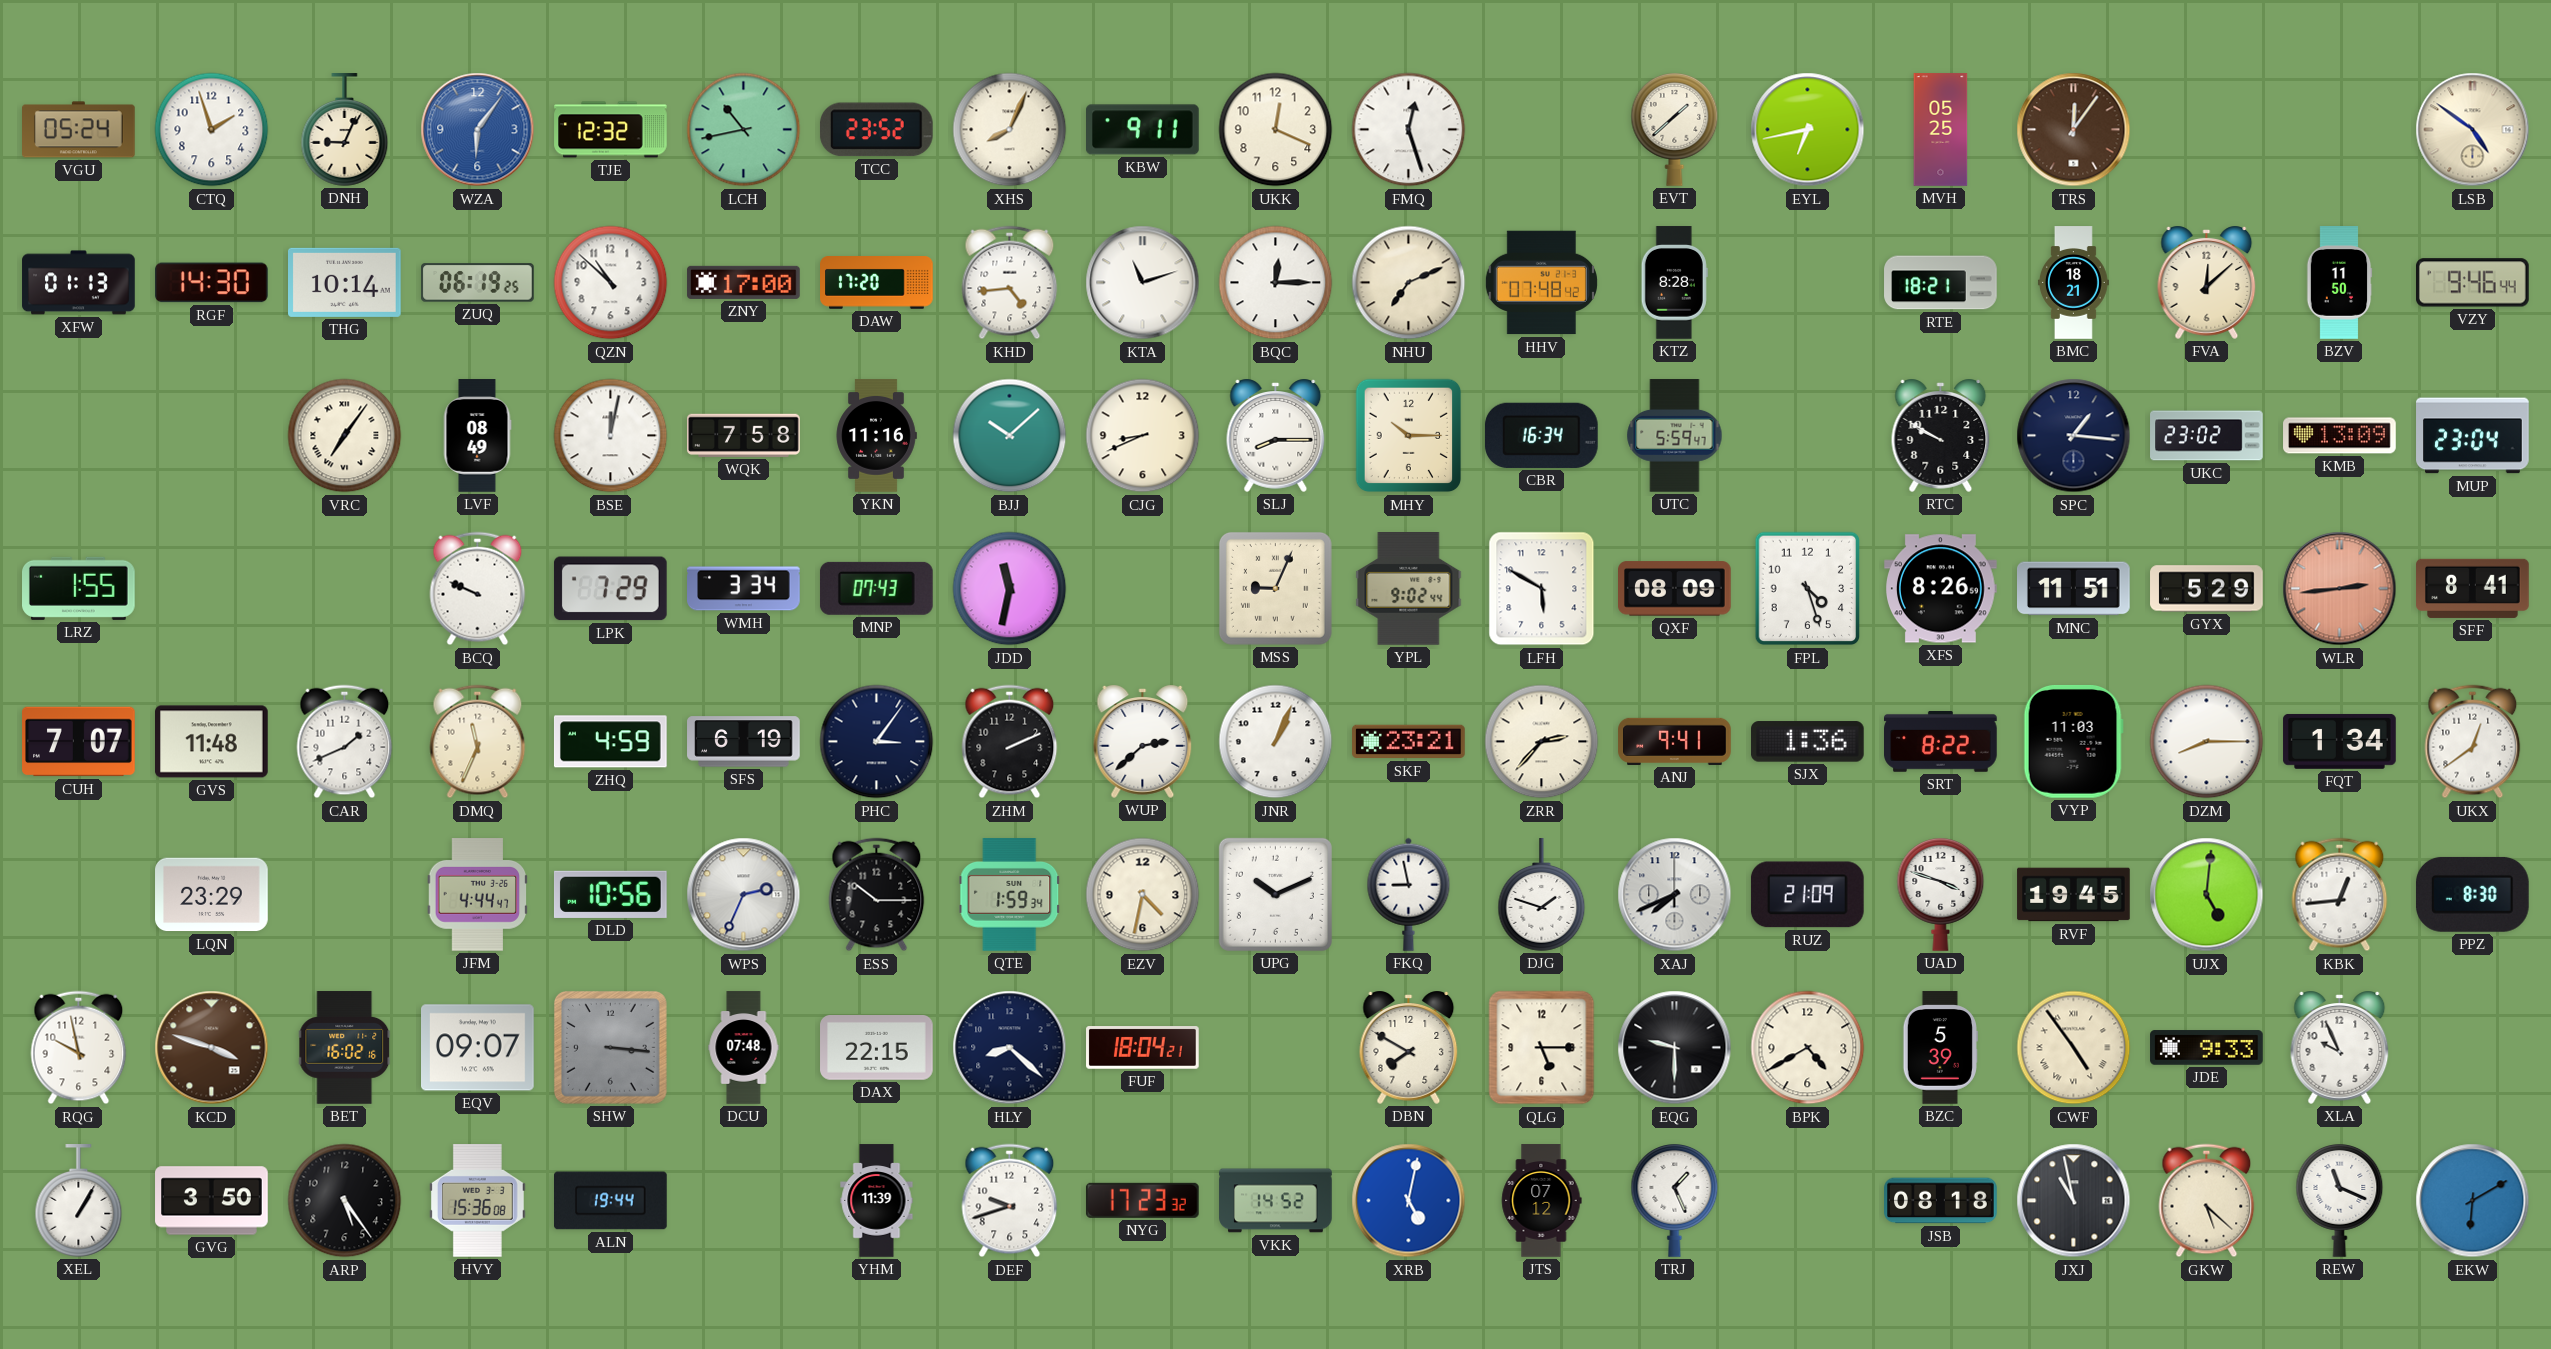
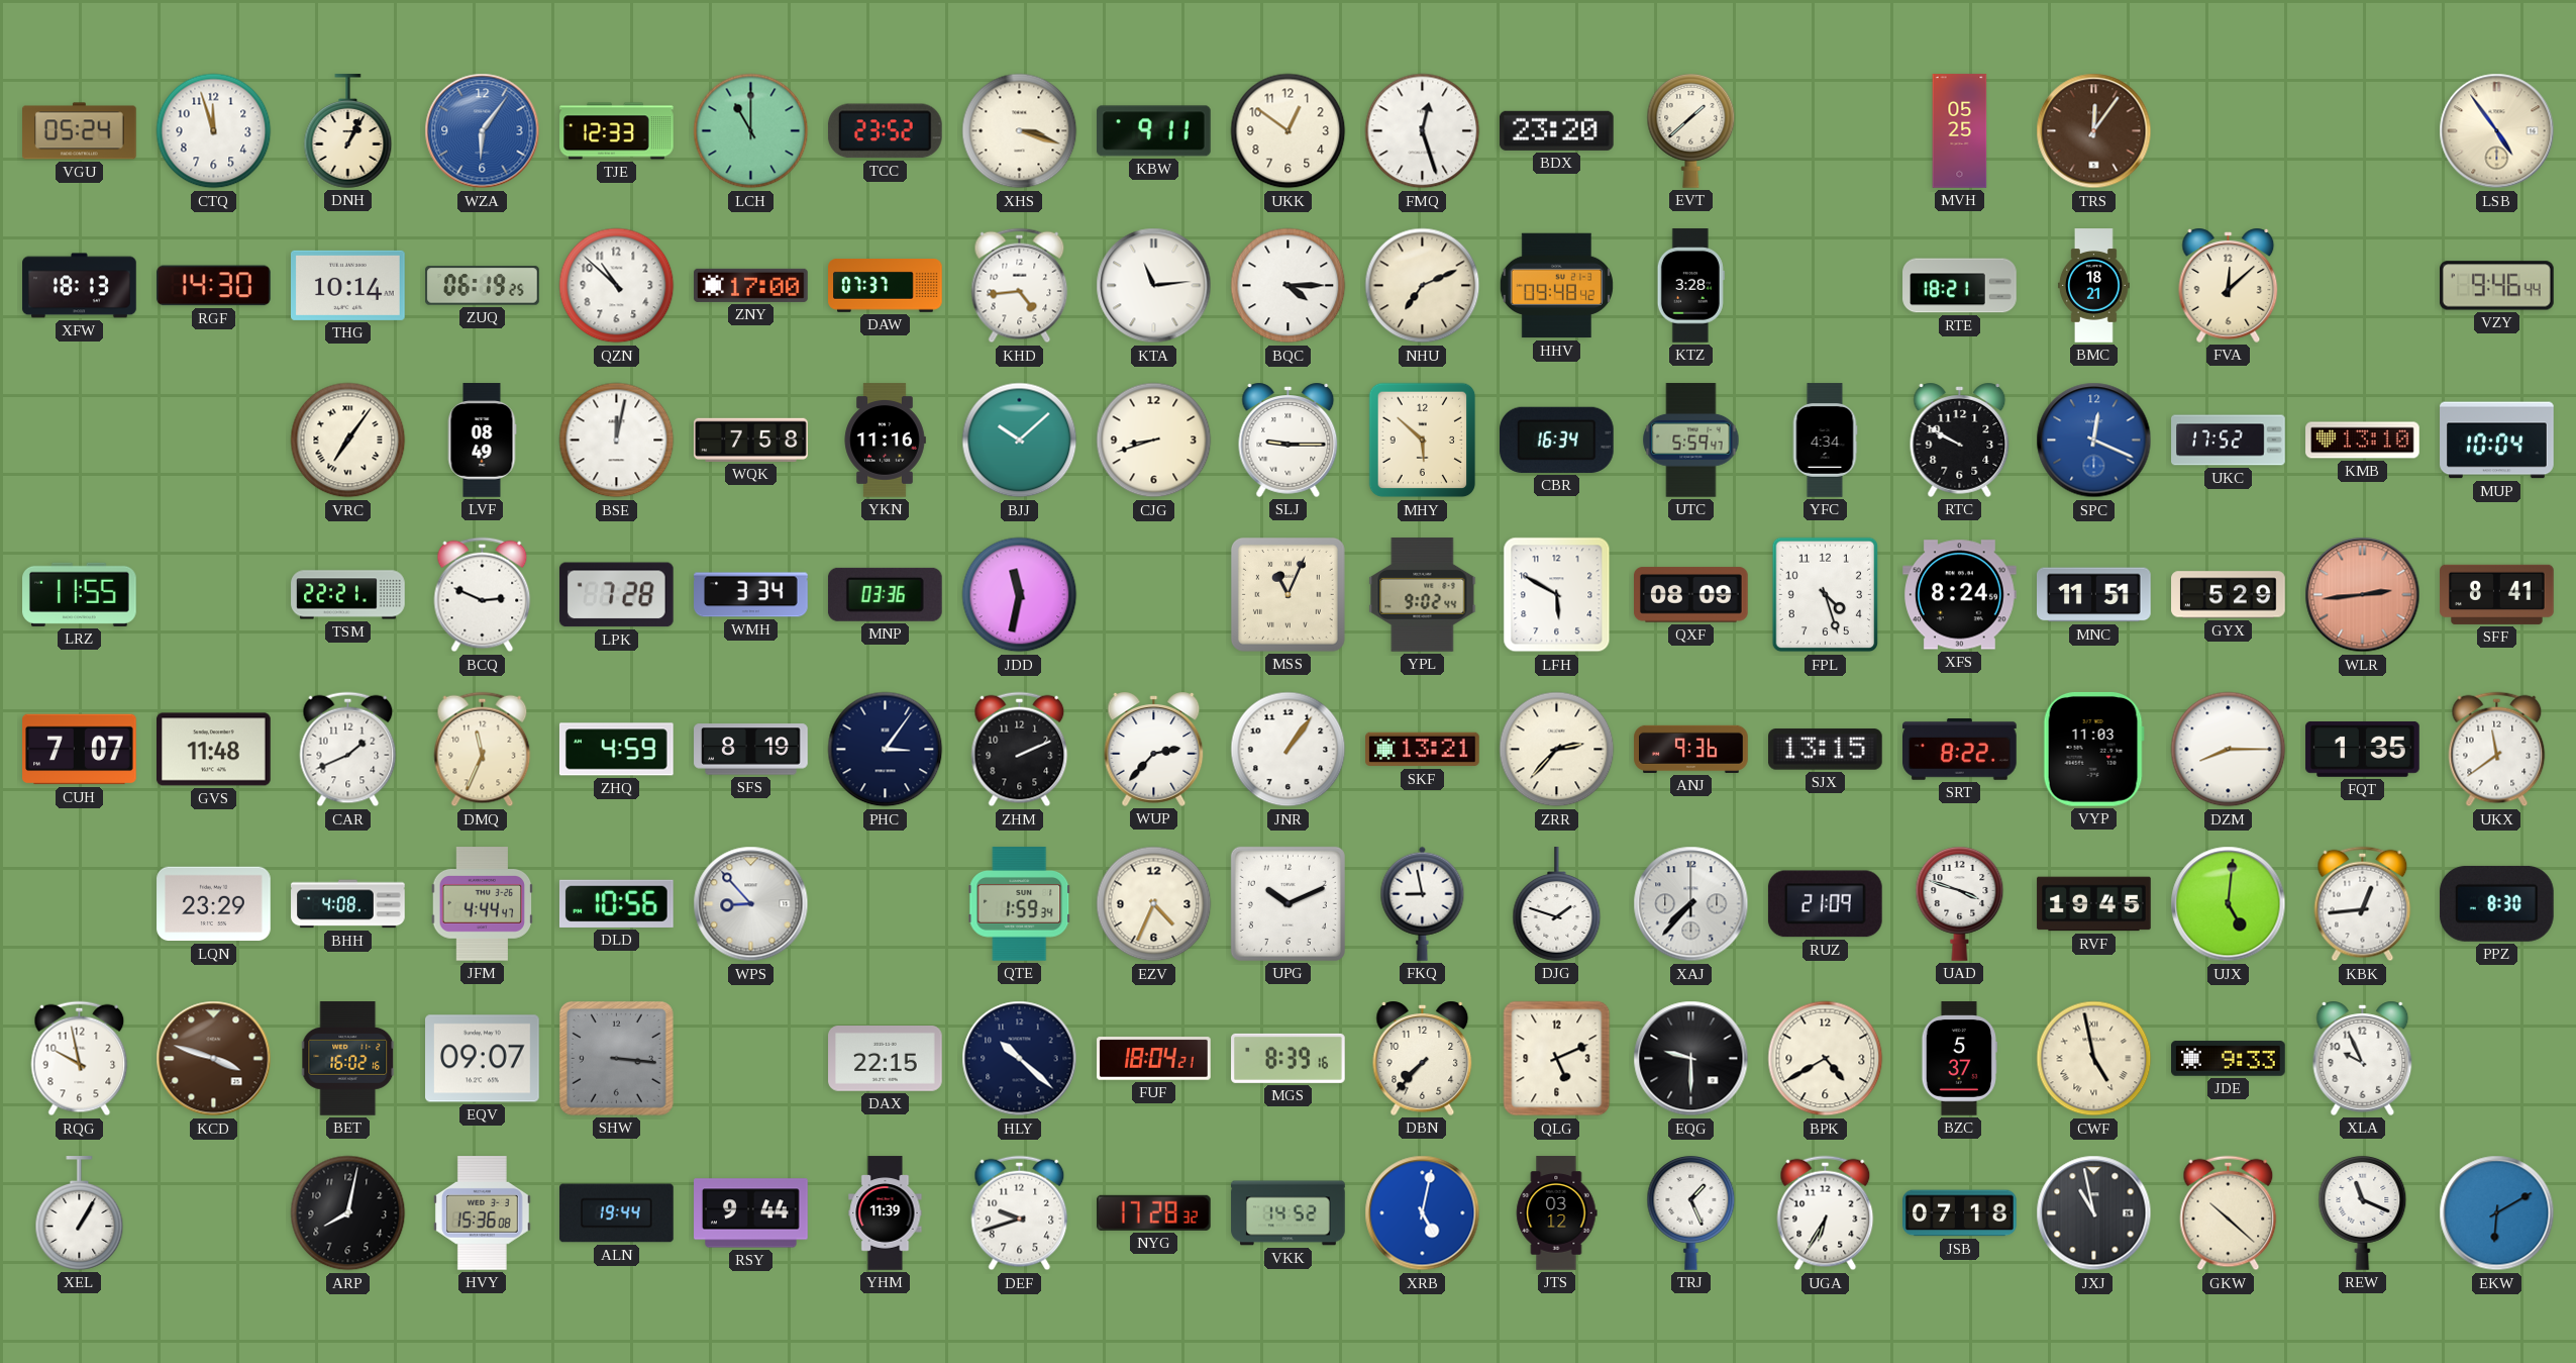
CTQ: 1:57 -> 11:57
DNH: 9:04 -> 1:04
TJE: 12:32 -> 12:33
LCH: 10:43 -> 11:00
XHS: 8:04 -> 3:18
UKK: 12:19 -> 12:51
BDX: none -> 23:20
EYL: 6:43 -> none
LSB: 4:51 -> 4:54
XFW: 01:13 -> 18:13
DAW: 17:20 -> 07:37
KTA: 11:12 -> 11:14
BQC: 12:15 -> 4:15
HHV: 07:48 -> 09:48
KTZ: 8:28 -> 3:28
BZV: 11:50 -> none
CJG: 8:41 -> 8:42
SLJ: 8:15 -> 9:15
MHY: 10:15 -> 5:52
YFC: none -> 4:34
SPC: 1:16 -> 12:19
SPC dial: navy -> blue
UKC: 23:02 -> 17:52
KMB: 13:09 -> 13:10
MUP: 23:04 -> 10:04
LRZ: 1:55 -> 11:55
TSM: none -> 22:21
BCQ: 9:49 -> 2:49
LPK: 7:29 -> 7:28
MNP: 07:43 -> 03:36
MSS: 9:04 -> 11:04
XFS: 8:26 -> 8:24
SFS: 6:19 -> 8:19
WUP: 2:38 -> 2:37
JNR: 1:04 -> 1:06
SKF: 23:21 -> 13:21
ANJ: 9:41 -> 9:36
SJX: 1:36 -> 13:15
FQT: 1:34 -> 1:35
UKX: 12:39 -> 11:39
BHH: none -> 4:08
WPS: 2:34 -> 8:53
ESS: 10:15 -> none
EZV: 4:32 -> 4:34
XAJ: 7:41 -> 7:37
DCU: 07:48 -> none
HLY: 8:22 -> 10:22
MGS: none -> 8:39
DBN: 7:50 -> 7:37
QLG: 5:15 -> 5:11
BZC: 5:39 -> 5:37
CWF: 4:54 -> 4:58
GVG: 3:50 -> none
ARP: 5:24 -> 8:02
RSY: none -> 9:44
NYG: 17:23 -> 17:28
JTS: 07:12 -> 03:12
UGA: none -> 6:35
JSB: 08:18 -> 07:18
GKW: 5:22 -> 10:22
